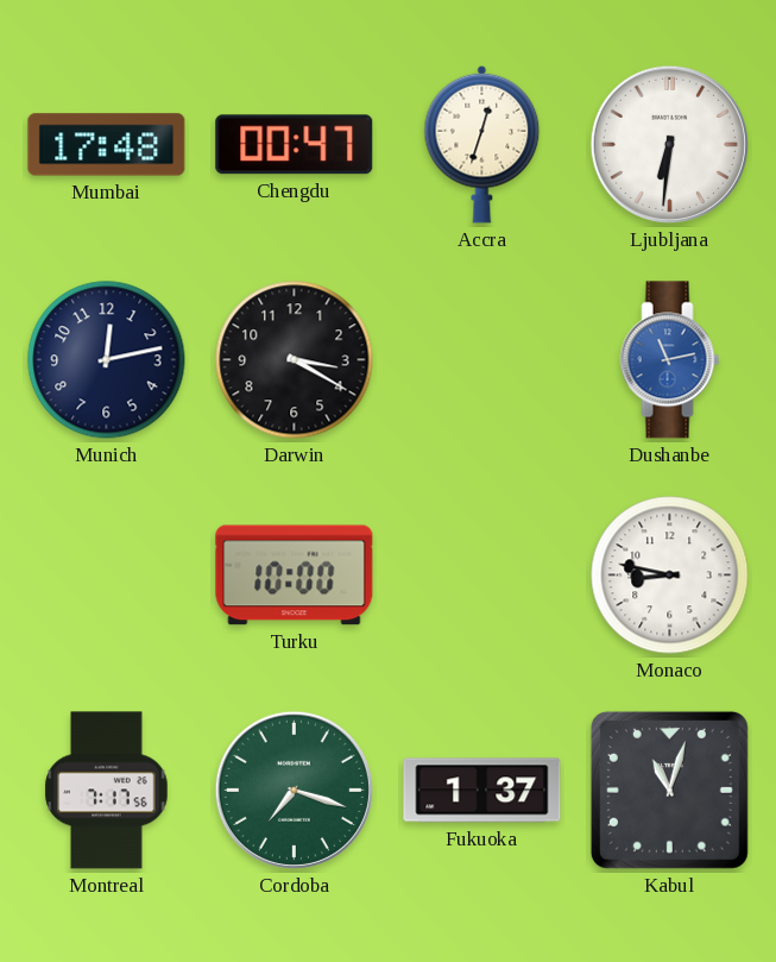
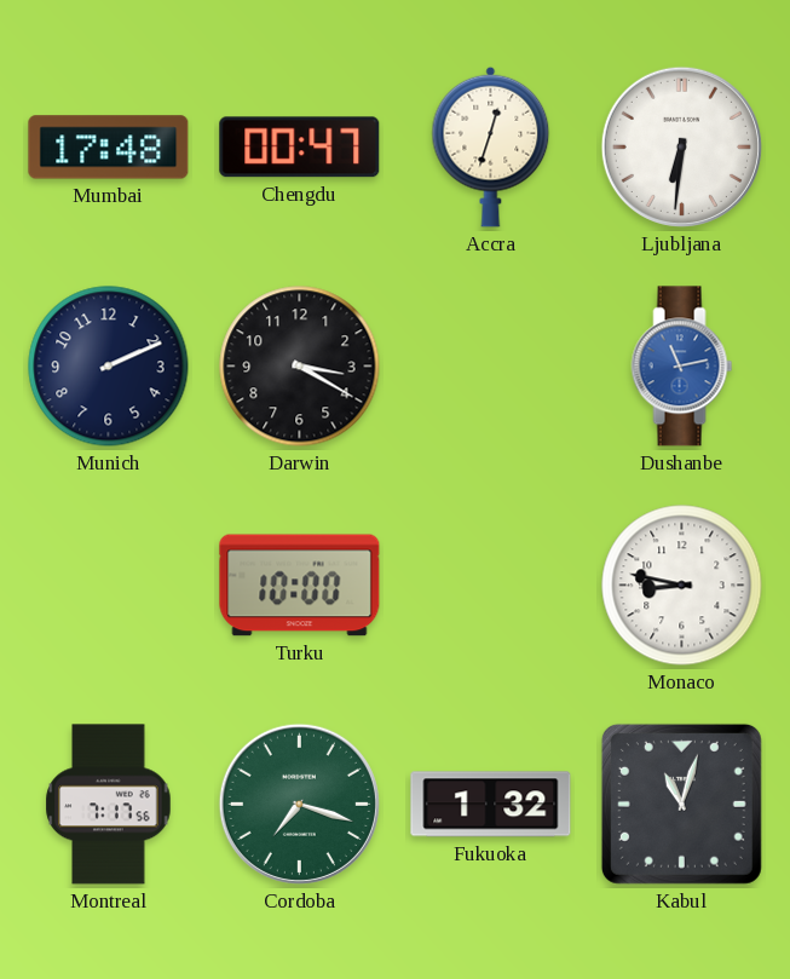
Munich: 12:13 -> 2:11
Fukuoka: 1:37 -> 1:32
